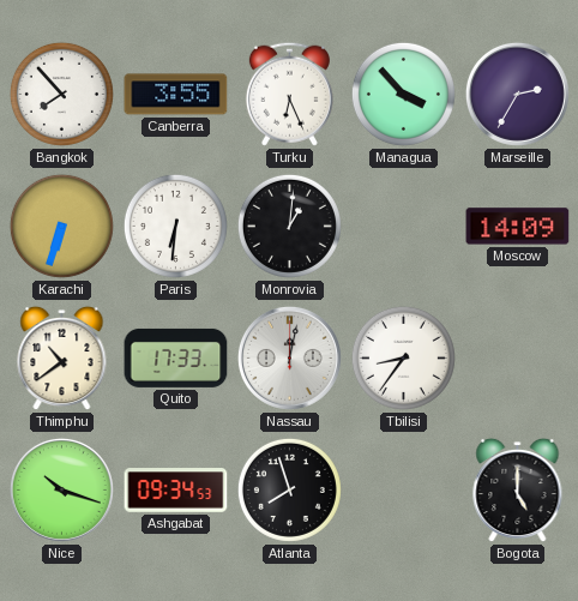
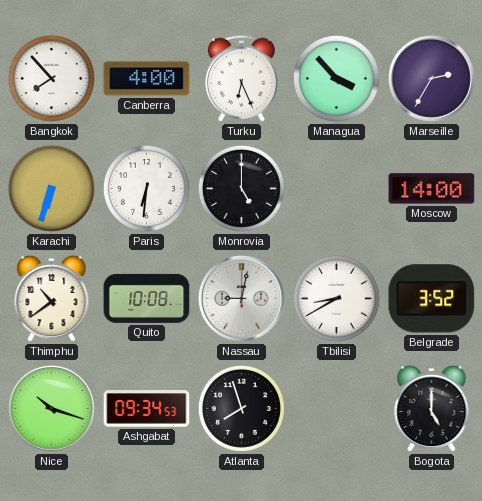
Canberra: 3:55 -> 4:00
Monrovia: 1:01 -> 5:00
Moscow: 14:09 -> 14:00
Quito: 17:33 -> 10:08
Nassau: 12:02 -> 9:02
Tbilisi: 8:36 -> 8:40
Belgrade: none -> 3:52
